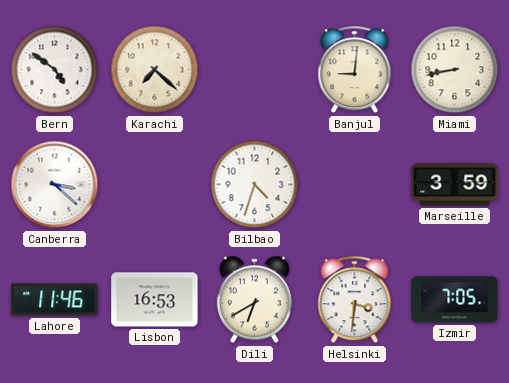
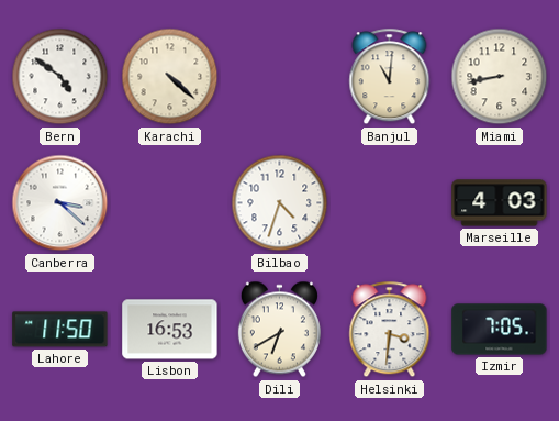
Karachi: 7:22 -> 4:22
Banjul: 9:01 -> 11:01
Marseille: 3:59 -> 4:03
Lahore: 11:46 -> 11:50
